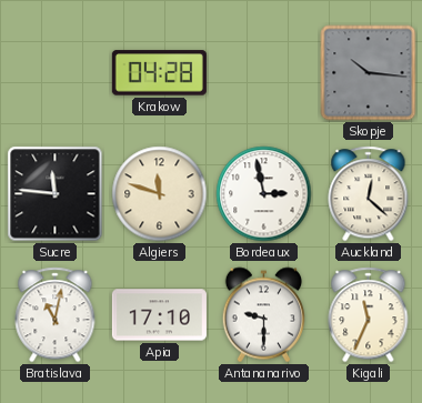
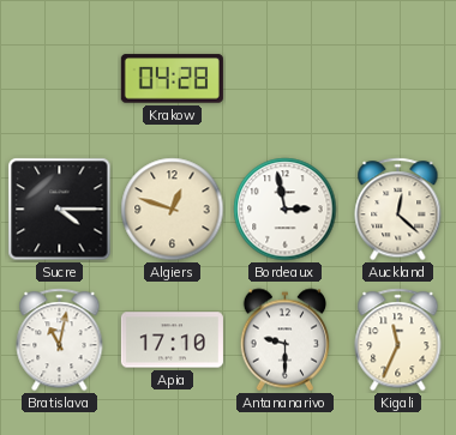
Skopje: 10:16 -> none
Sucre: 11:46 -> 4:15
Algiers: 11:48 -> 12:48
